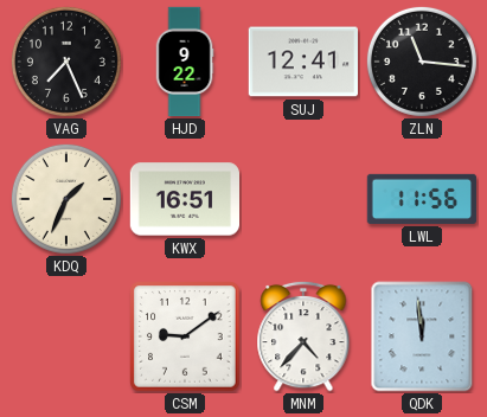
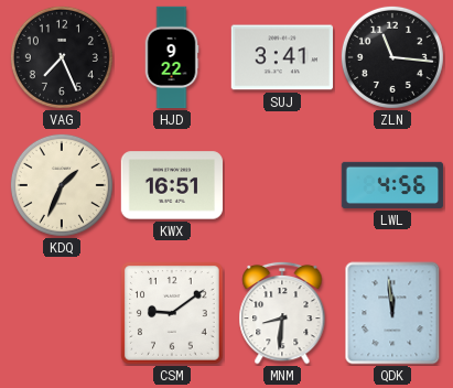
SUJ: 12:41 -> 3:41
LWL: 11:56 -> 4:56
MNM: 4:37 -> 8:31
